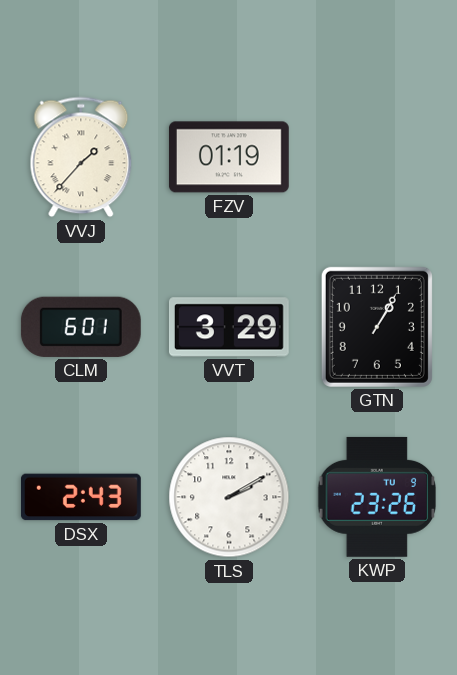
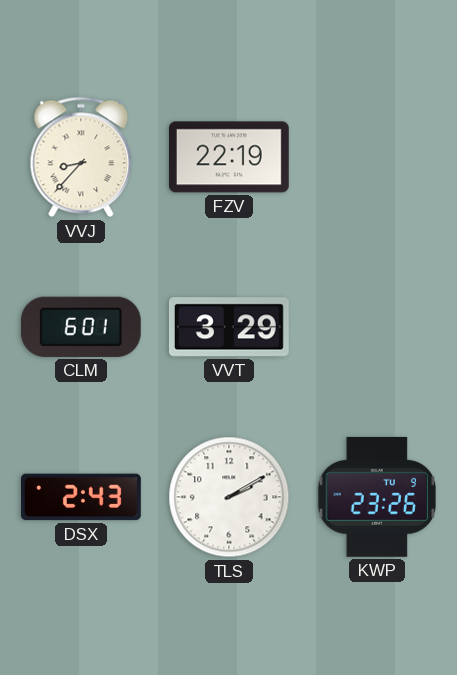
VVJ: 1:37 -> 8:37
FZV: 01:19 -> 22:19
GTN: 1:05 -> none
